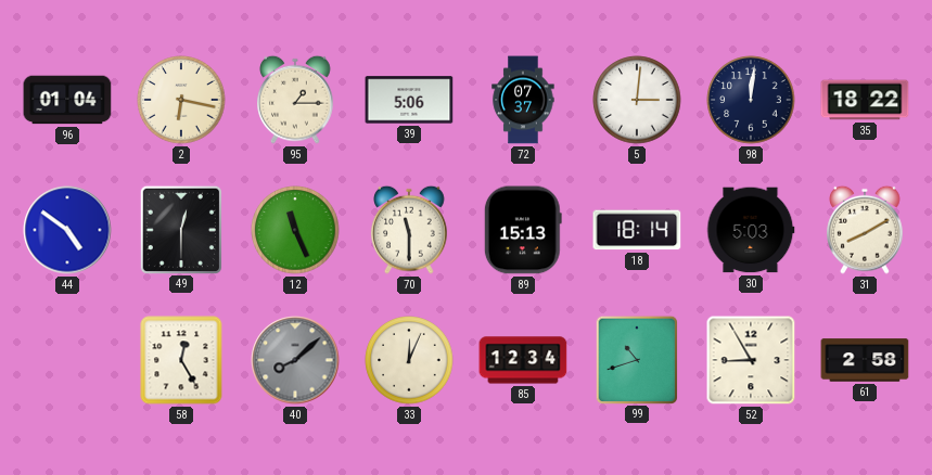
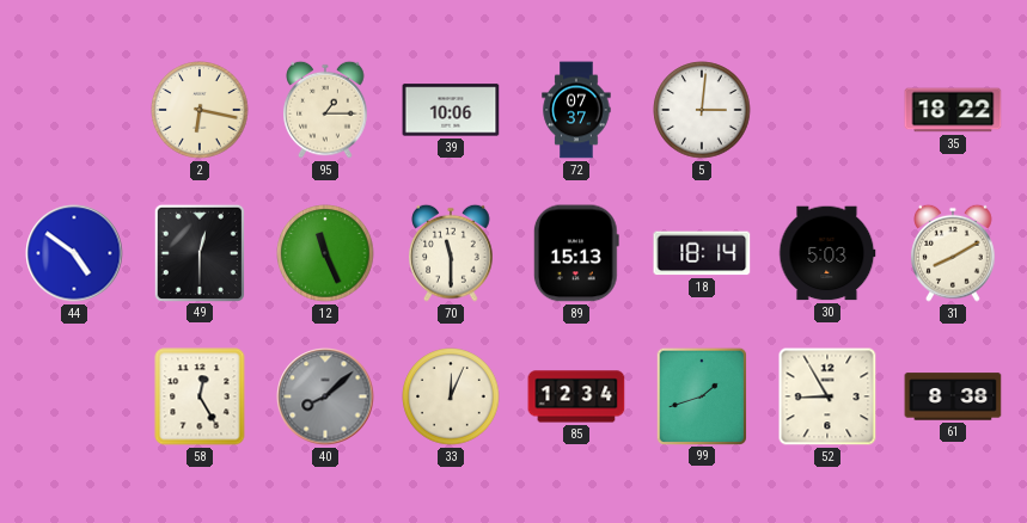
96: 01:04 -> none
39: 5:06 -> 10:06
98: 12:01 -> none
99: 10:42 -> 1:42
61: 2:58 -> 8:38
